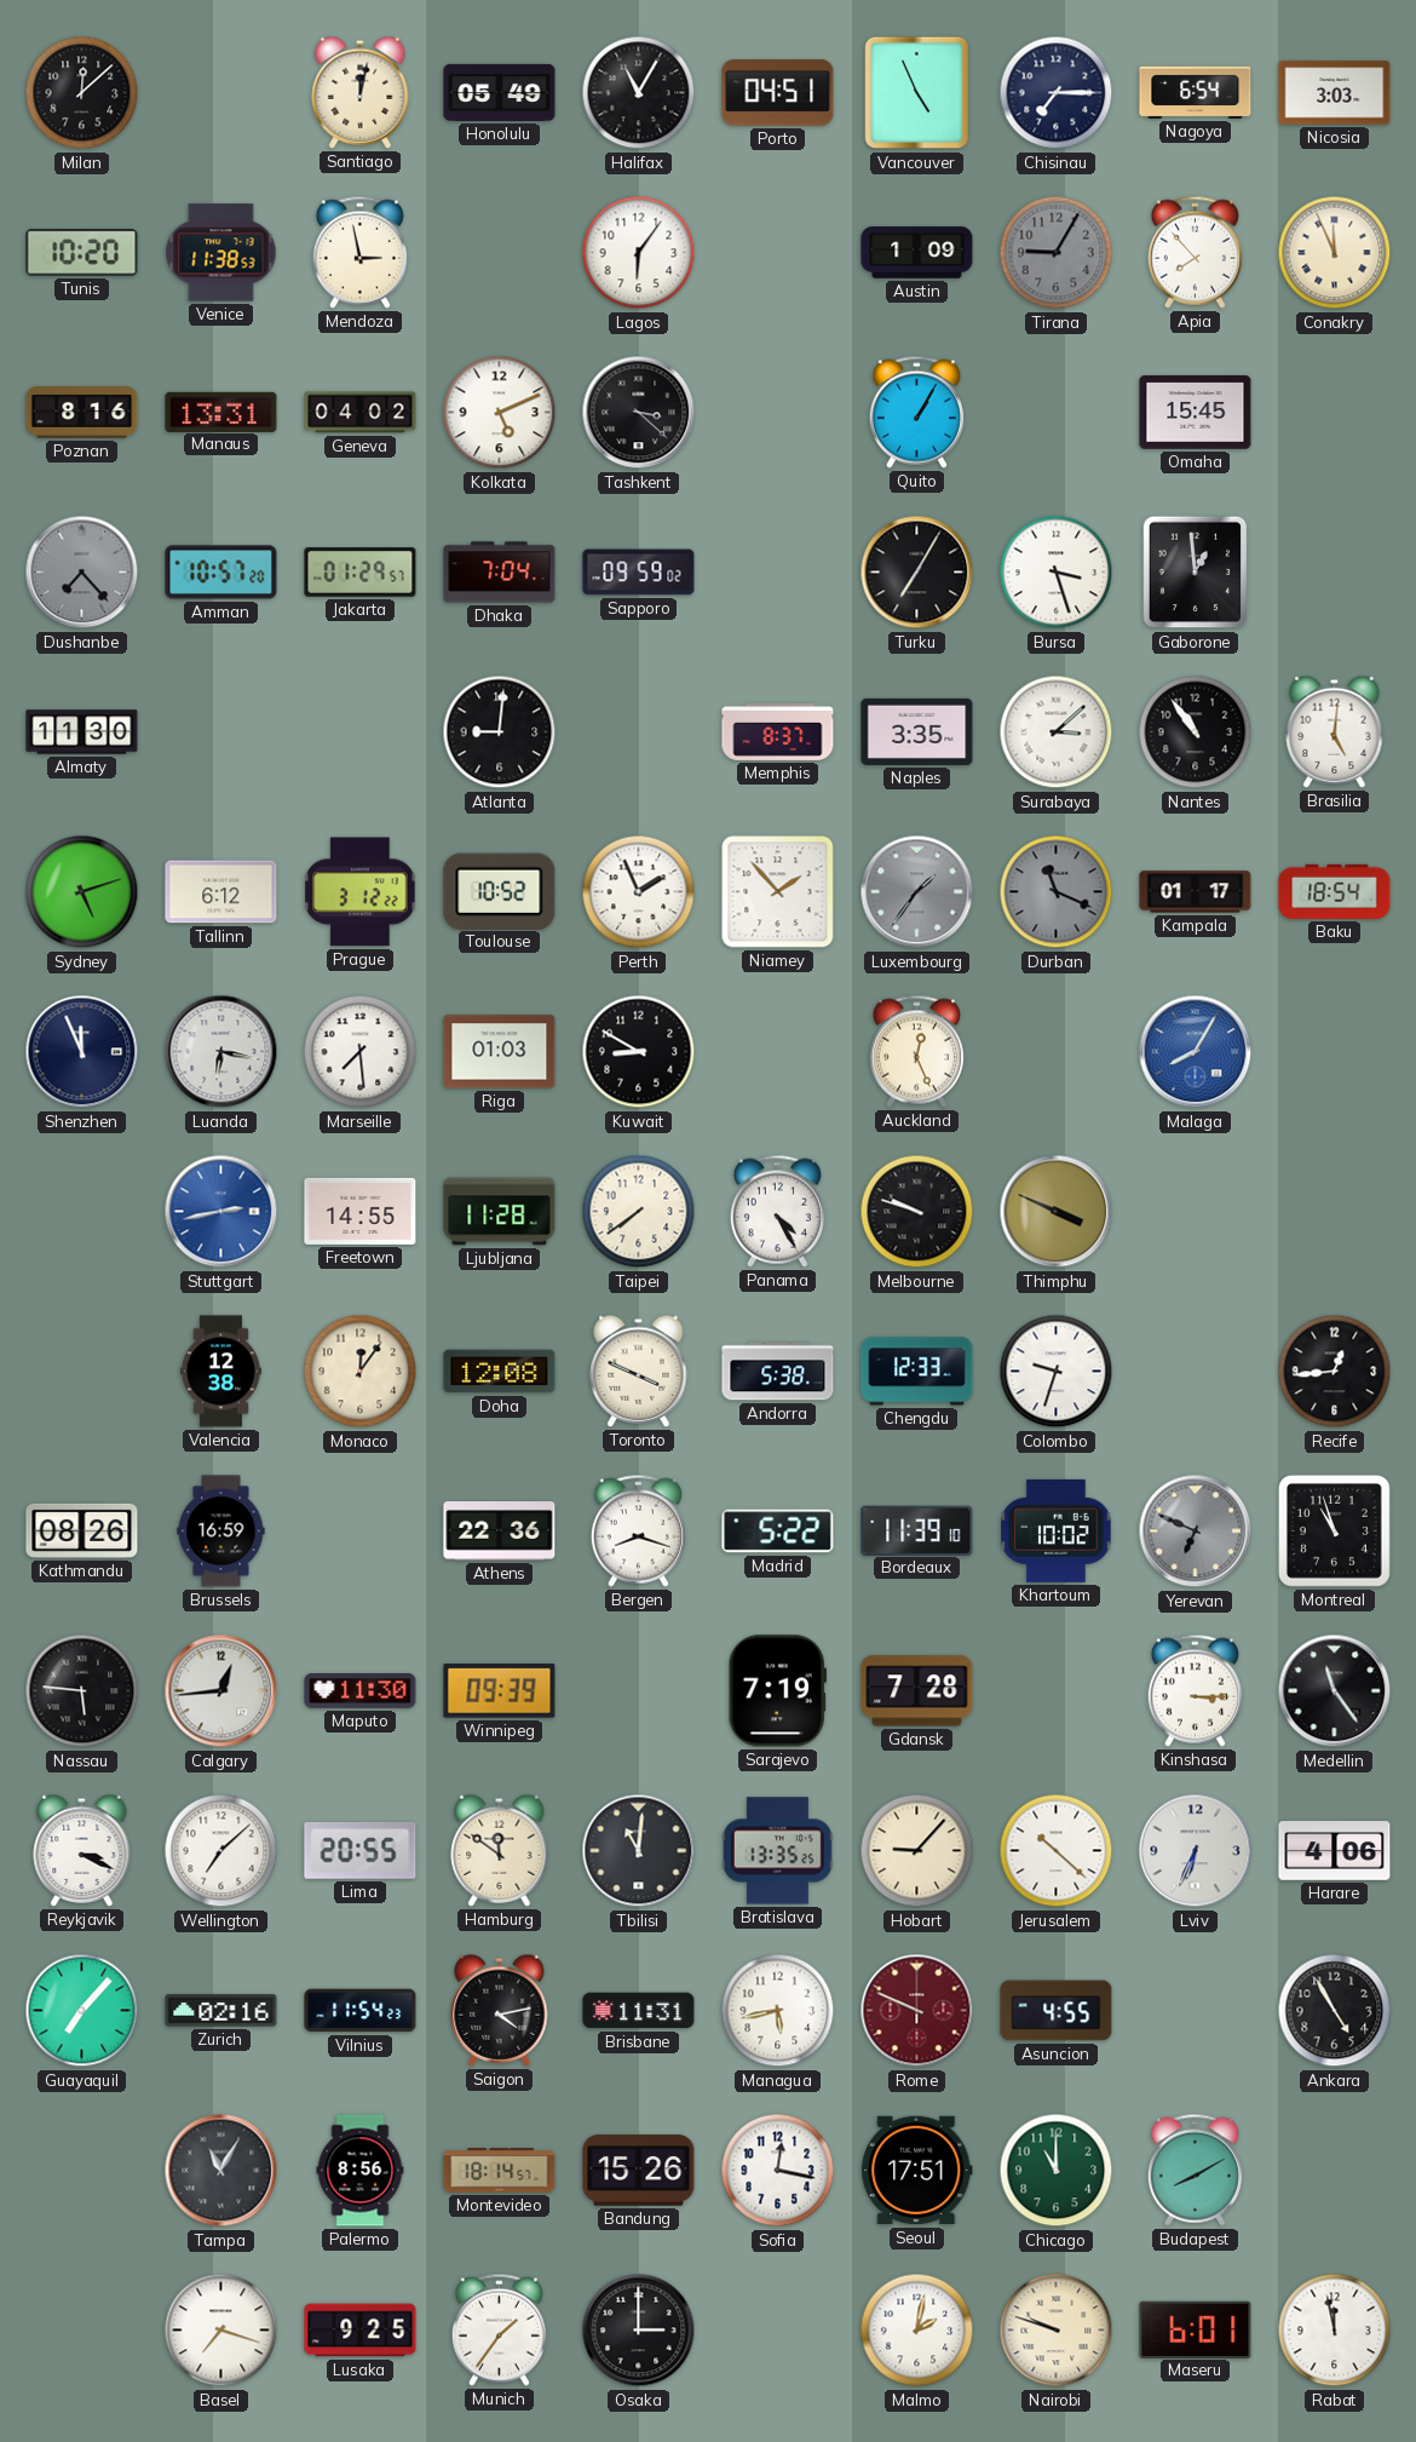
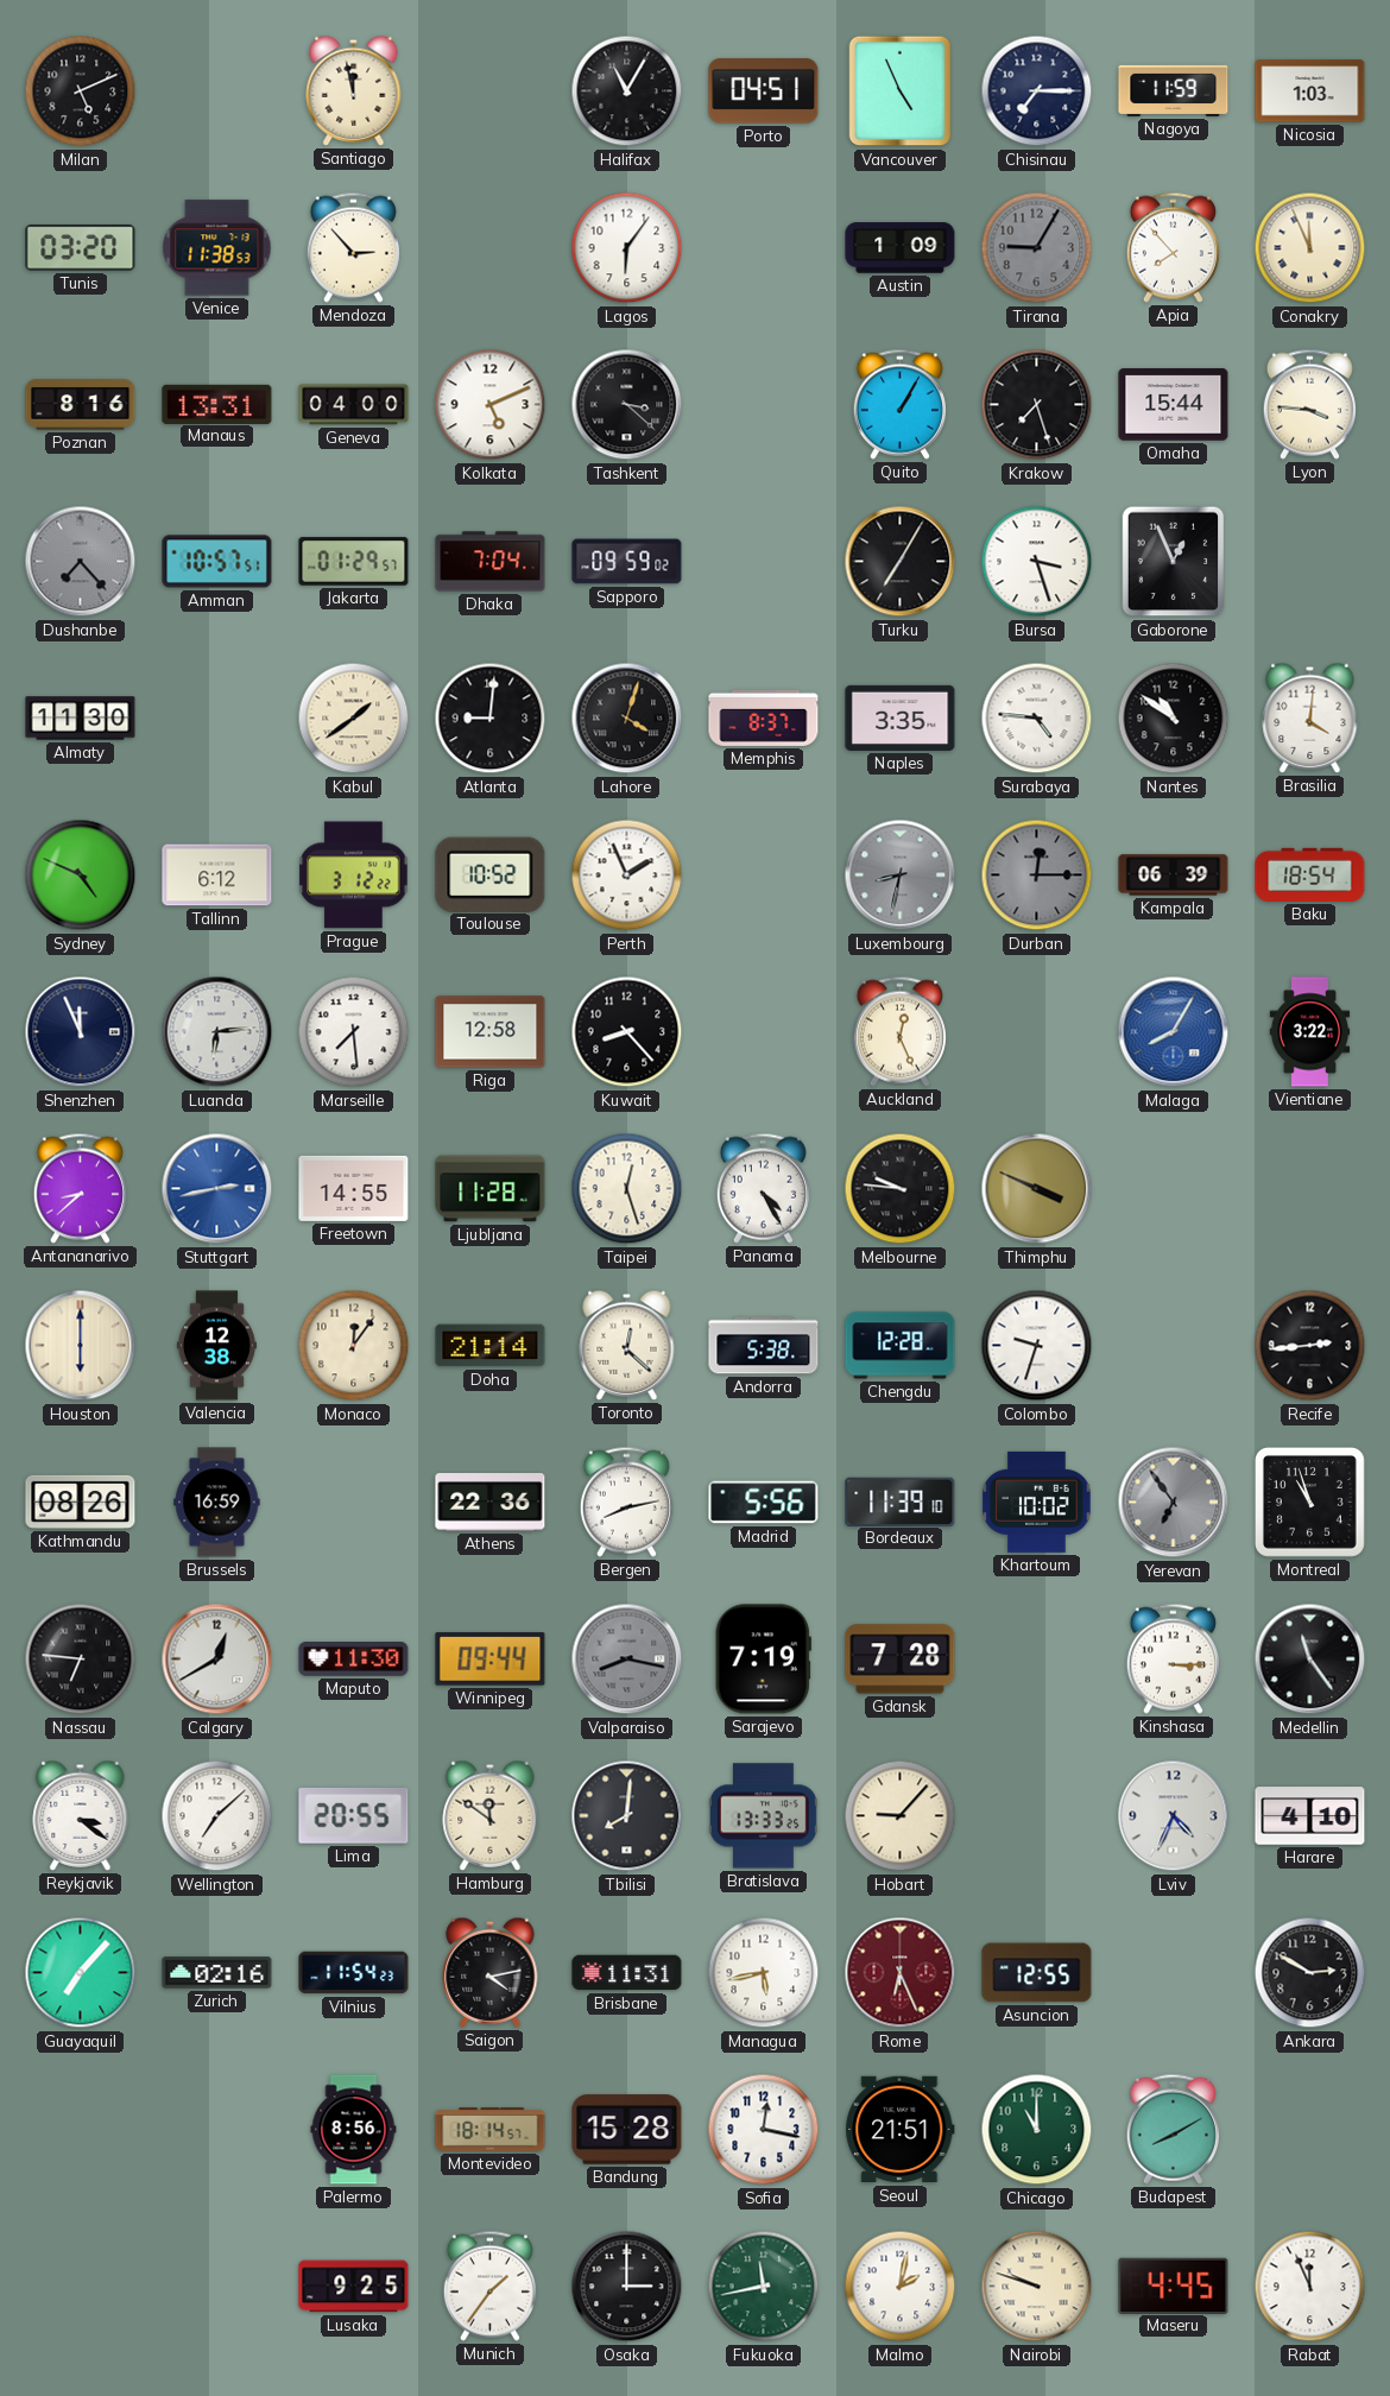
Milan: 12:08 -> 5:11
Santiago: 12:02 -> 11:58
Honolulu: 05:49 -> none
Nagoya: 6:54 -> 11:59
Nicosia: 3:03 -> 1:03
Tunis: 10:20 -> 03:20
Mendoza: 2:58 -> 2:53
Geneva: 04:02 -> 04:00
Krakow: none -> 7:27
Omaha: 15:45 -> 15:44
Lyon: none -> 3:46
Amman: 10:57:20 -> 10:57:51
Gaborone: 12:59 -> 12:56
Kabul: none -> 1:39
Lahore: none -> 4:03
Surabaya: 3:08 -> 4:46
Nantes: 10:54 -> 10:51
Brasilia: 5:01 -> 4:01
Sydney: 5:12 -> 4:49
Niamey: 1:53 -> none
Luxembourg: 1:36 -> 8:32
Durban: 11:19 -> 12:15
Kampala: 01:17 -> 06:39
Luanda: 6:17 -> 6:14
Riga: 01:03 -> 12:58
Kuwait: 8:50 -> 8:23
Vientiane: none -> 3:22
Antananarivo: none -> 8:38
Taipei: 7:39 -> 12:27
Melbourne: 9:48 -> 9:46
Houston: none -> 6:00
Doha: 12:08 -> 21:14
Toronto: 3:49 -> 12:22
Chengdu: 12:33 -> 12:28
Recife: 12:44 -> 2:44
Bergen: 8:18 -> 8:13
Madrid: 5:22 -> 5:56
Yerevan: 6:49 -> 6:54
Nassau: 5:46 -> 6:46
Calgary: 12:44 -> 12:40
Winnipeg: 09:39 -> 09:44
Valparaiso: none -> 8:17
Reykjavik: 3:19 -> 3:21
Tbilisi: 11:01 -> 8:01
Bratislava: 13:35 -> 13:33
Jerusalem: 10:22 -> none
Lviv: 6:34 -> 4:34
Harare: 4:06 -> 4:10
Rome: 9:49 -> 6:26
Asuncion: 4:55 -> 12:55
Ankara: 4:55 -> 2:50
Tampa: 11:05 -> none
Bandung: 15:26 -> 15:28
Seoul: 17:51 -> 21:51
Basel: 7:18 -> none
Fukuoka: none -> 11:43
Maseru: 6:01 -> 4:45
Rabat: 11:58 -> 11:56
